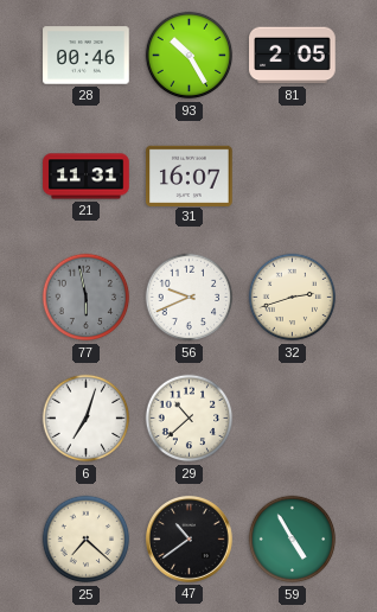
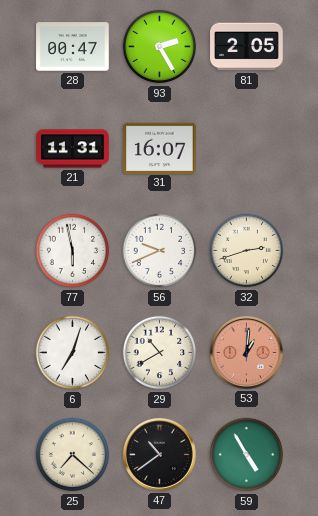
28: 00:46 -> 00:47
93: 10:25 -> 2:25
77 dial: grey -> white
29: 10:38 -> 10:40
53: none -> 1:01
